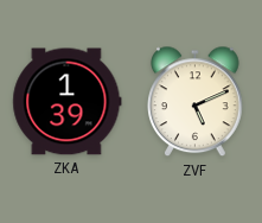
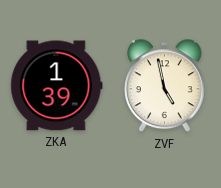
ZVF: 5:11 -> 4:58
